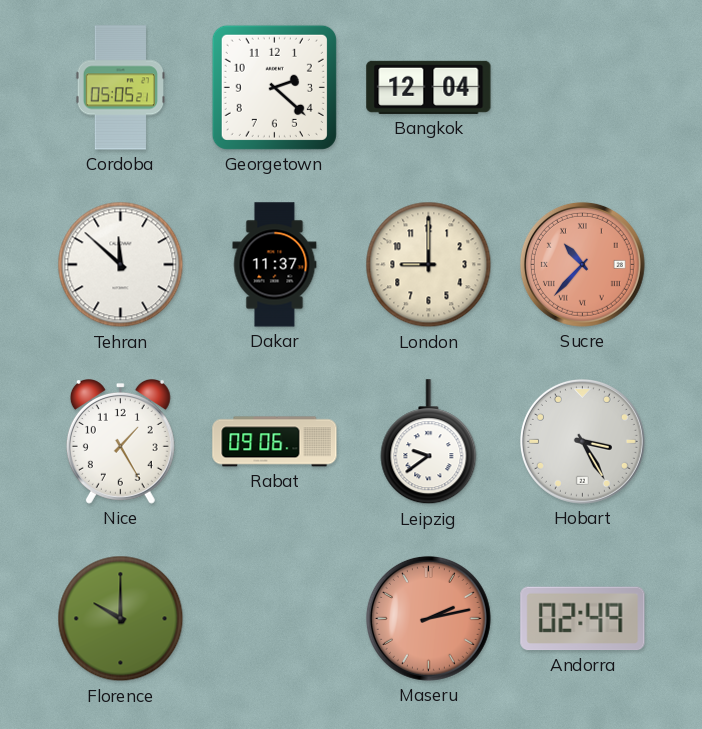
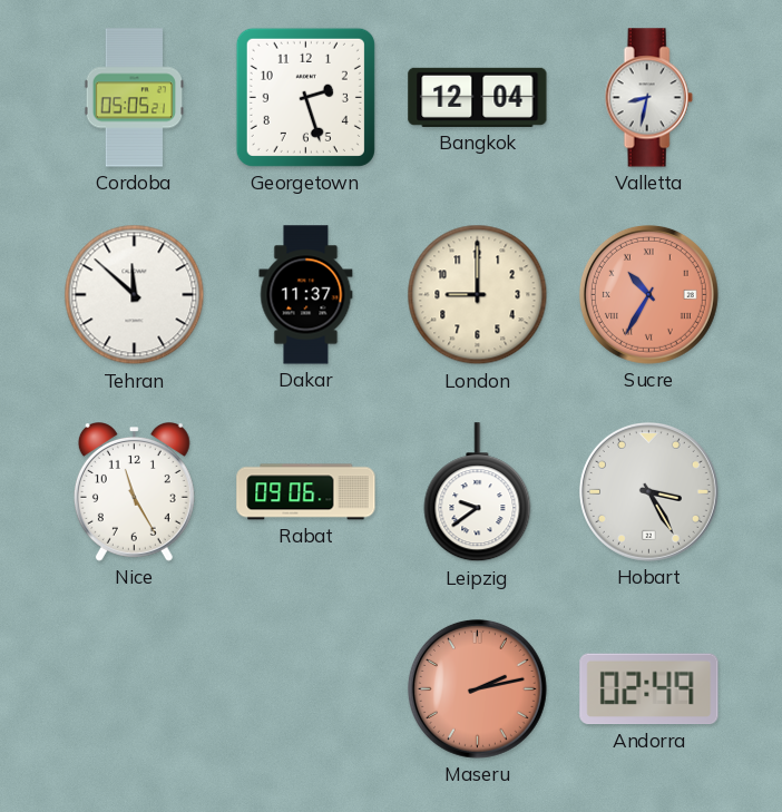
Georgetown: 2:22 -> 2:27
Valletta: none -> 8:32
Sucre: 10:37 -> 10:35
Nice: 1:25 -> 11:25
Florence: 10:00 -> none
